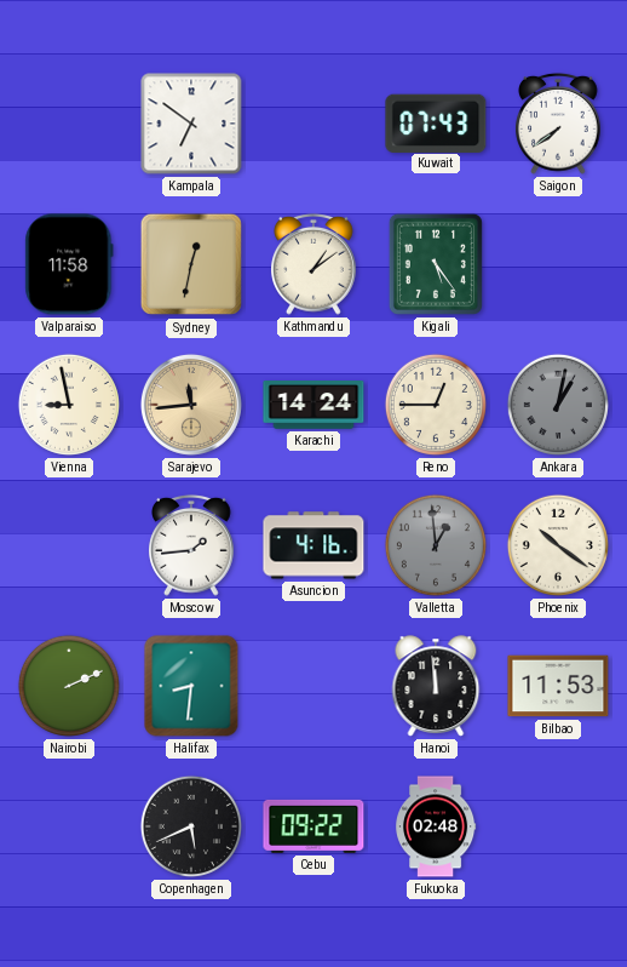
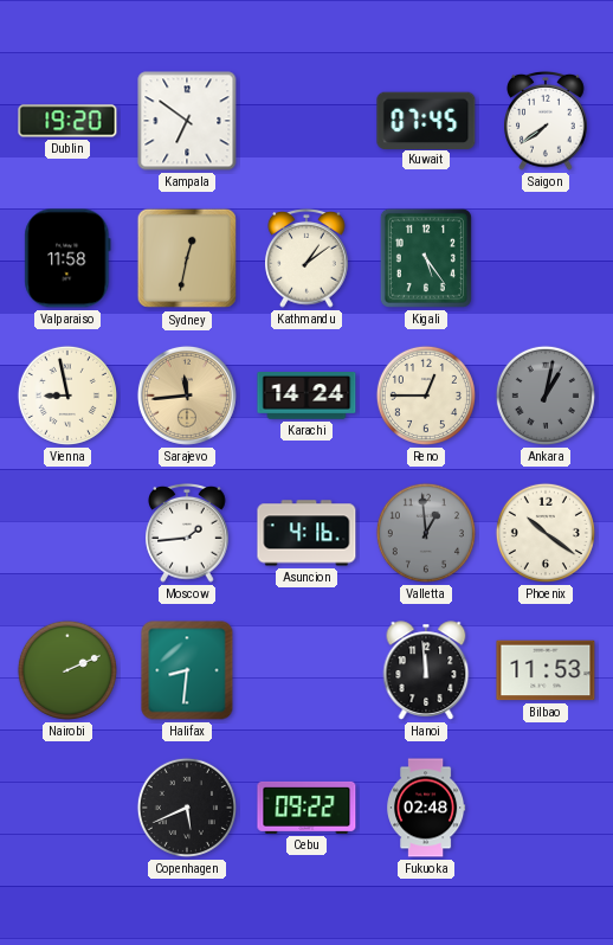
Dublin: none -> 19:20
Kuwait: 07:43 -> 07:45
